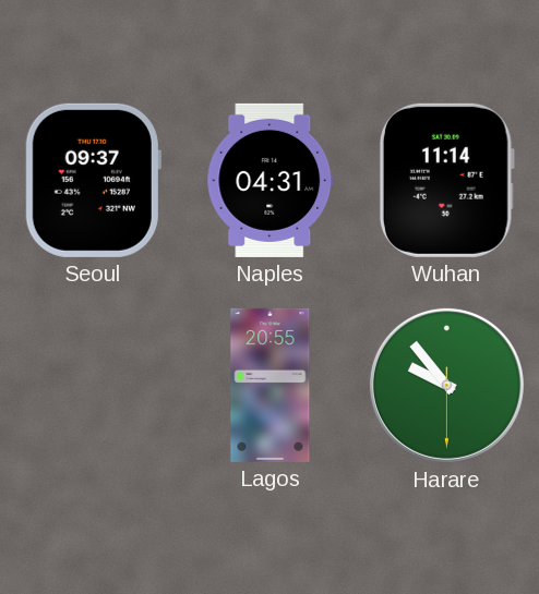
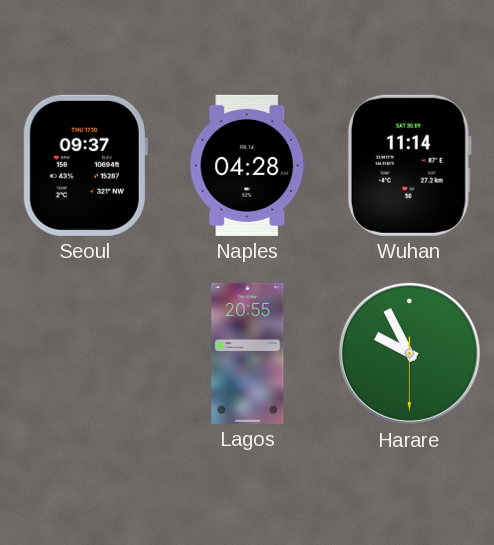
Naples: 04:31 -> 04:28
Harare: 9:53 -> 9:55
